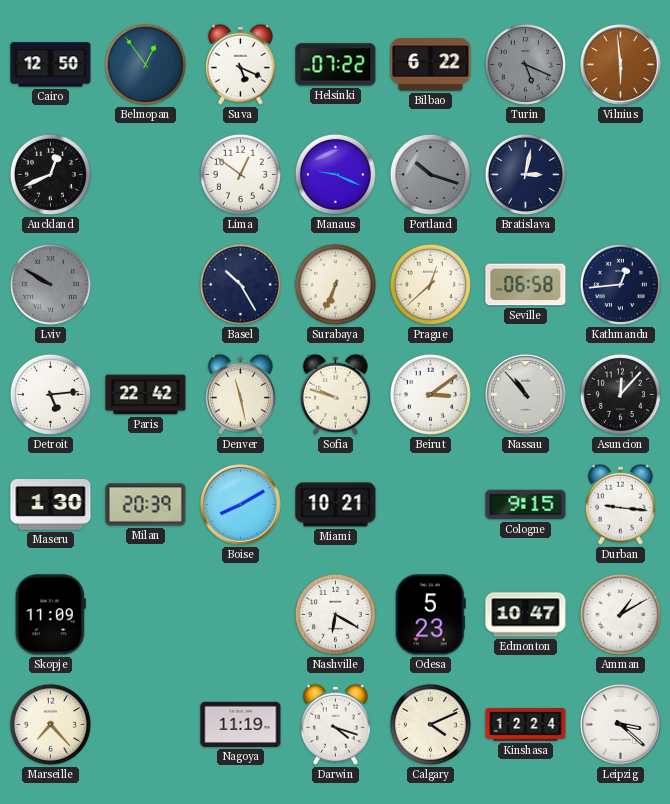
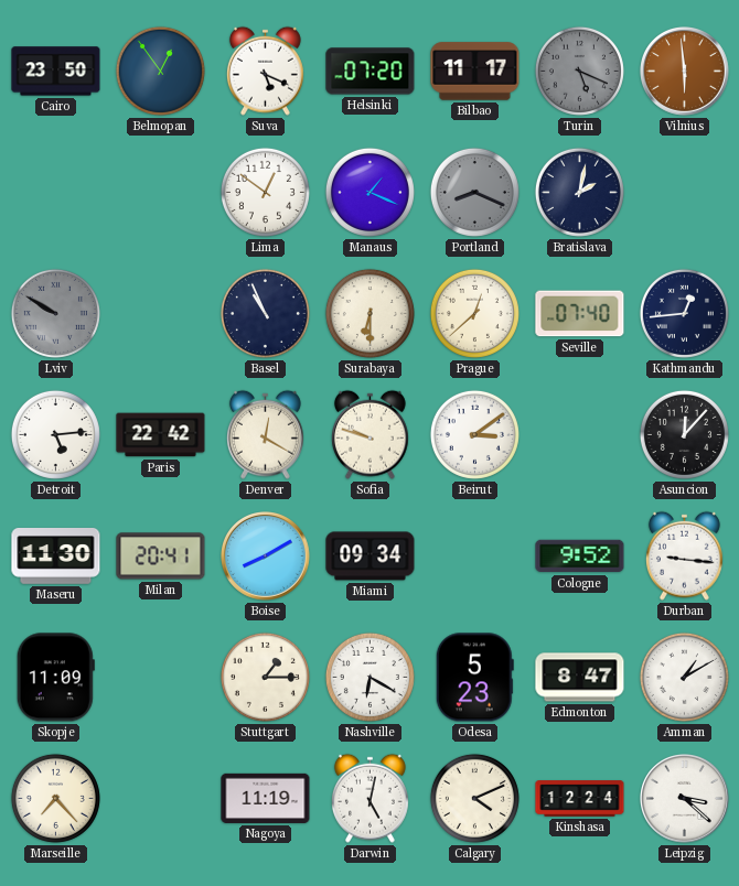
Cairo: 12:50 -> 23:50
Helsinki: 07:22 -> 07:20
Bilbao: 6:22 -> 11:17
Auckland: 12:41 -> none
Manaus: 9:19 -> 1:19
Portland: 10:18 -> 8:19
Bratislava: 3:02 -> 2:02
Basel: 10:25 -> 10:56
Surabaya: 6:34 -> 6:30
Seville: 06:58 -> 07:40
Denver: 11:28 -> 12:20
Nassau: 10:53 -> none
Maseru: 1:30 -> 11:30
Milan: 20:39 -> 20:41
Miami: 10:21 -> 09:34
Cologne: 9:15 -> 9:52
Stuttgart: none -> 1:15
Edmonton: 10:47 -> 8:47
Darwin: 4:18 -> 5:02
